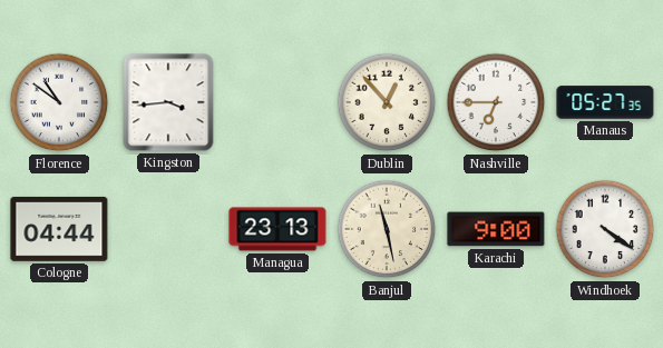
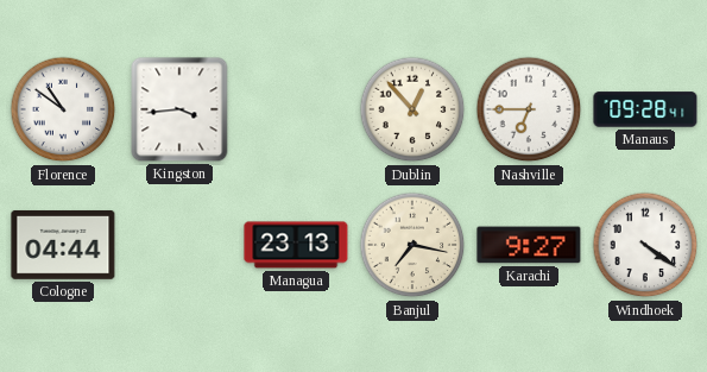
Manaus: 05:27 -> 09:28
Banjul: 11:28 -> 7:17
Karachi: 9:00 -> 9:27
